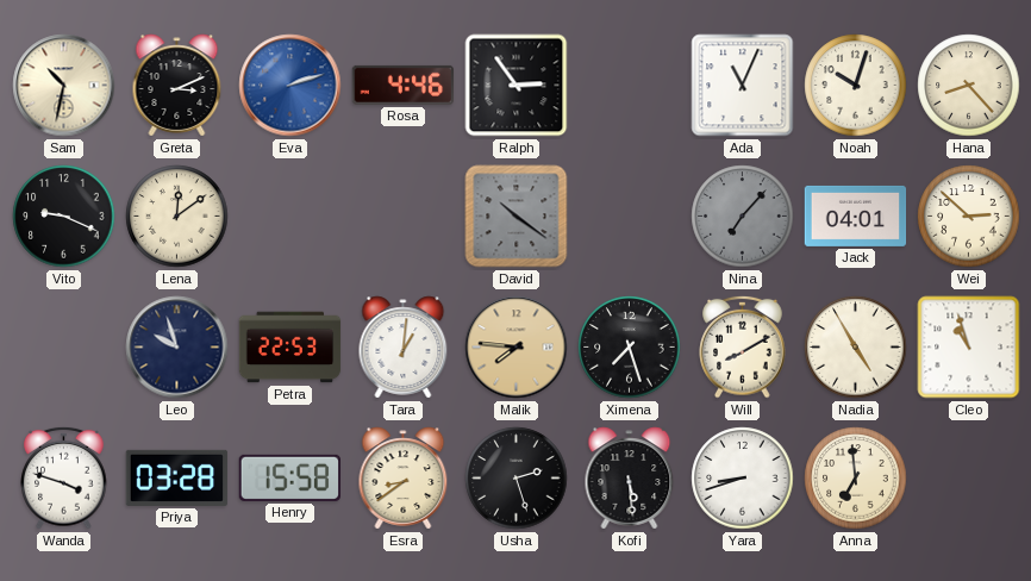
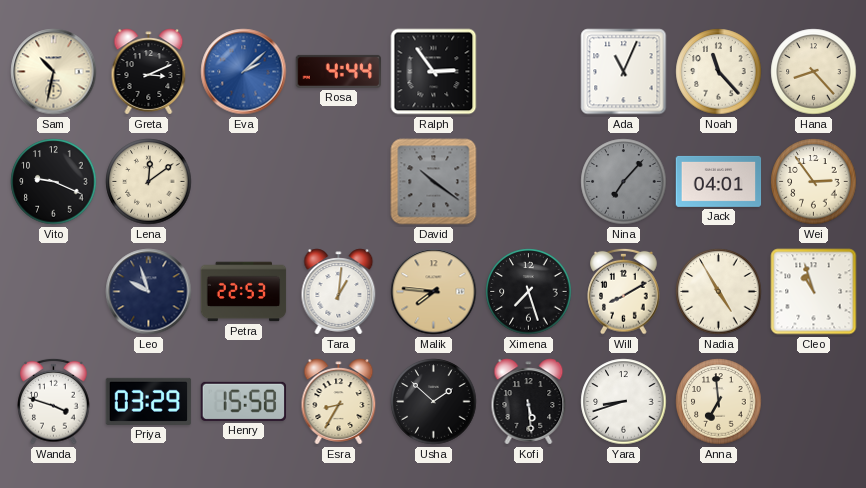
Eva: 2:12 -> 2:08
Rosa: 4:46 -> 4:44
Noah: 10:03 -> 11:23
Wei: 2:52 -> 2:54
Priya: 03:28 -> 03:29
Esra: 8:39 -> 8:35
Usha: 2:27 -> 1:52
